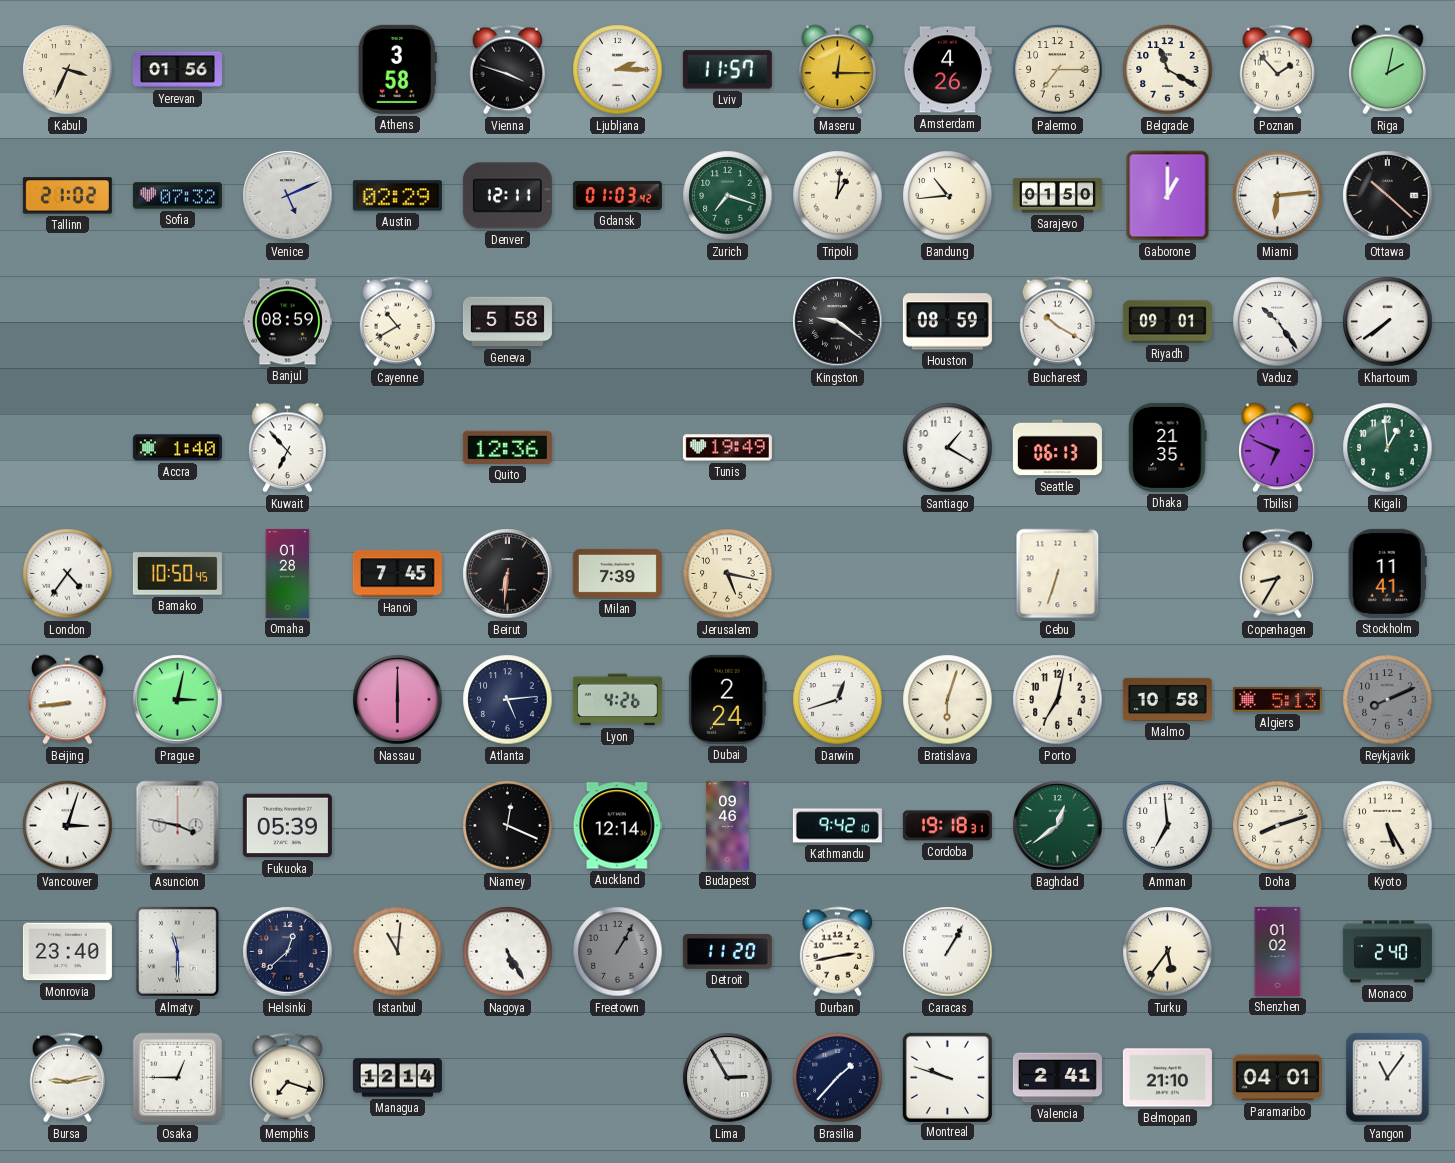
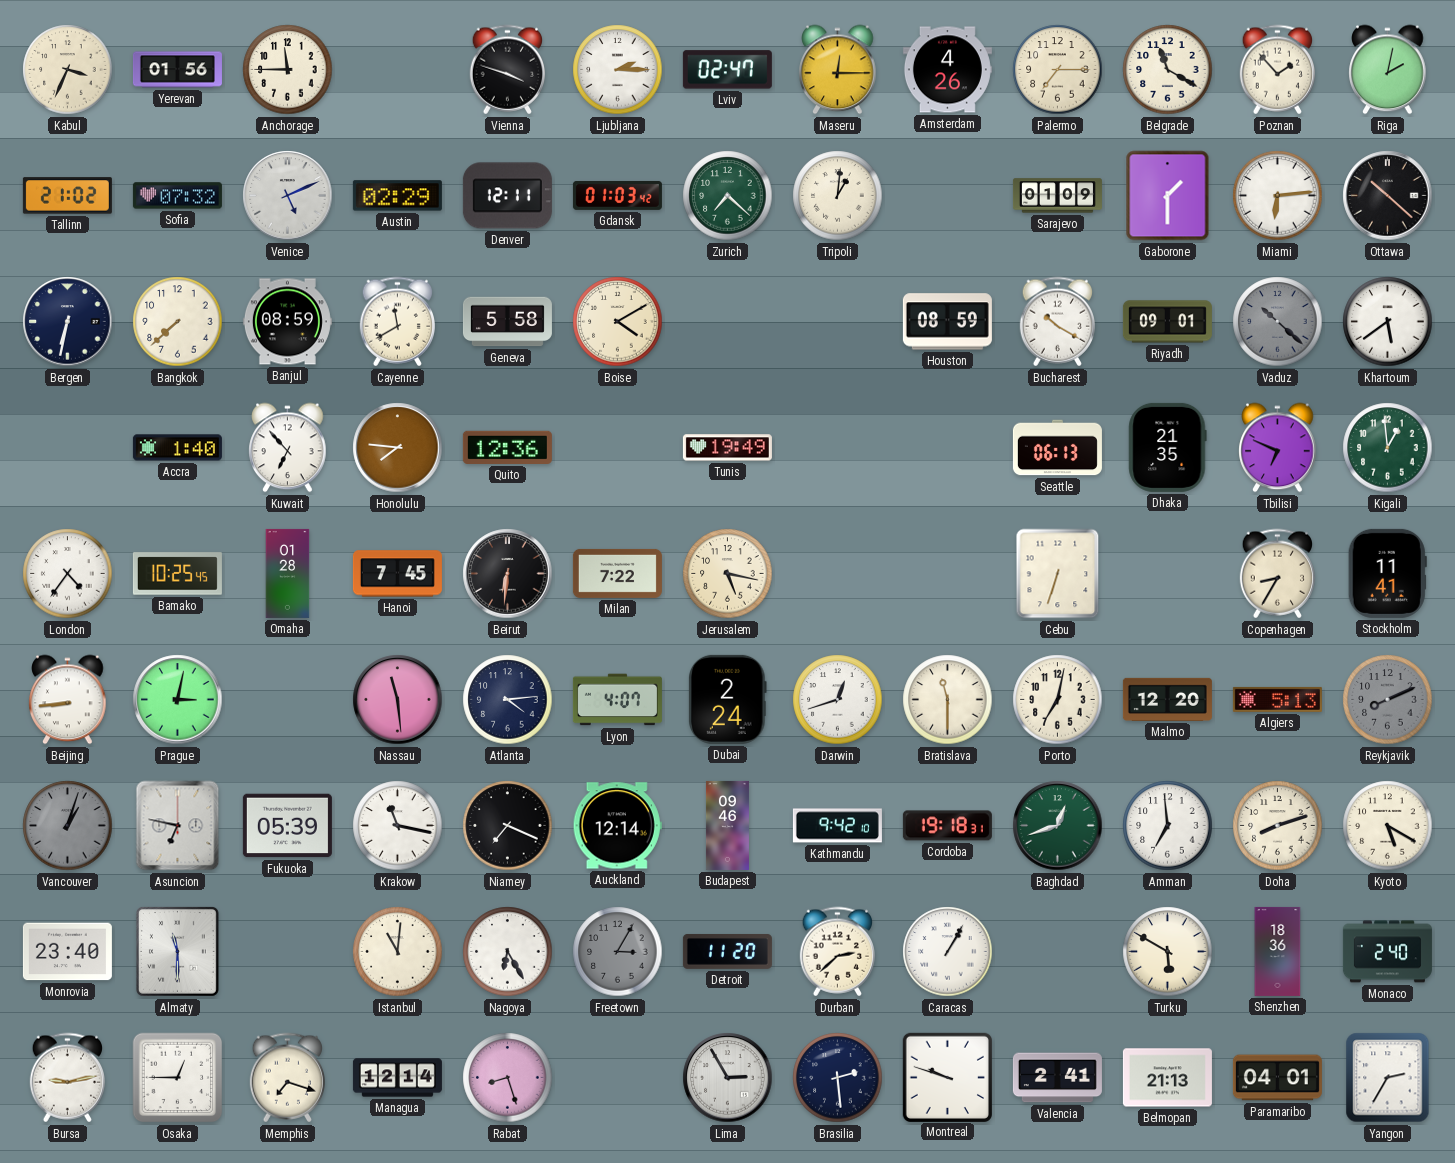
Anchorage: none -> 11:45
Athens: 3:58 -> none
Lviv: 11:57 -> 02:47
Zurich: 7:18 -> 7:22
Bandung: 10:44 -> none
Sarajevo: 01:50 -> 01:09
Gaborone: 1:00 -> 1:30
Bergen: none -> 6:32
Bangkok: none -> 7:38
Cayenne: 10:40 -> 11:40
Boise: none -> 4:10
Kingston: 9:21 -> none
Vaduz: 10:24 -> 10:22
Vaduz dial: white -> grey
Khartoum: 7:39 -> 5:39
Honolulu: none -> 7:46
Santiago: 1:20 -> none
Bamako: 10:50 -> 10:25
Milan: 7:39 -> 7:22
Nassau: 6:00 -> 11:29
Atlanta: 5:14 -> 4:14
Lyon: 4:26 -> 4:07
Bratislava: 6:03 -> 11:30
Malmo: 10:58 -> 12:20
Vancouver: 3:03 -> 1:03
Vancouver dial: white -> grey
Asuncion: 3:47 -> 6:47
Krakow: none -> 11:17
Niamey: 12:19 -> 7:19
Baghdad: 12:39 -> 12:42
Kyoto: 5:25 -> 5:20
Helsinki: 12:38 -> none
Nagoya: 5:25 -> 6:25
Freetown: 1:05 -> 3:05
Durban: 2:43 -> 2:38
Turku: 5:36 -> 5:50
Shenzhen: 01:02 -> 18:36
Rabat: none -> 8:27
Brasilia: 1:37 -> 2:29
Belmopan: 21:10 -> 21:13
Yangon: 11:06 -> 2:35
